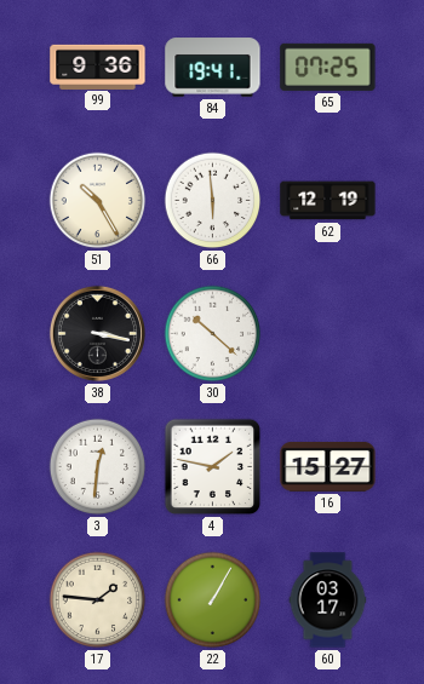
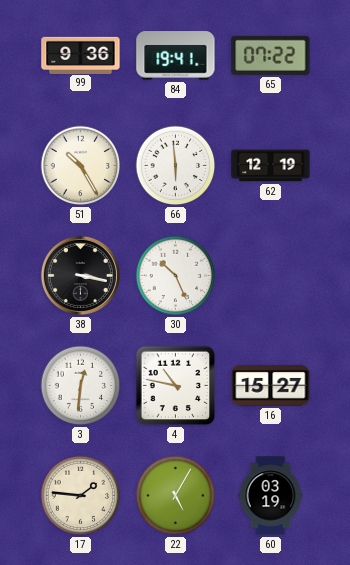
65: 07:25 -> 07:22
30: 10:22 -> 10:26
4: 1:47 -> 10:47
22: 1:05 -> 5:05
60: 03:17 -> 03:19
